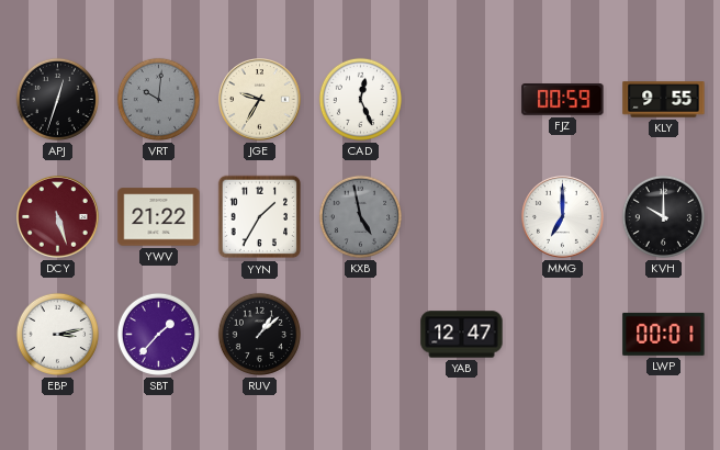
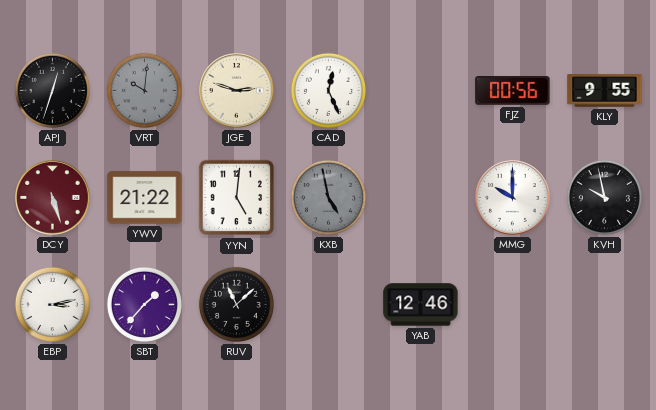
JGE: 9:35 -> 2:48
FJZ: 00:59 -> 00:56
YYN: 1:35 -> 5:01
MMG: 7:00 -> 10:00
KVH: 10:00 -> 9:58
RUV: 1:08 -> 11:08
YAB: 12:47 -> 12:46
LWP: 00:01 -> none
